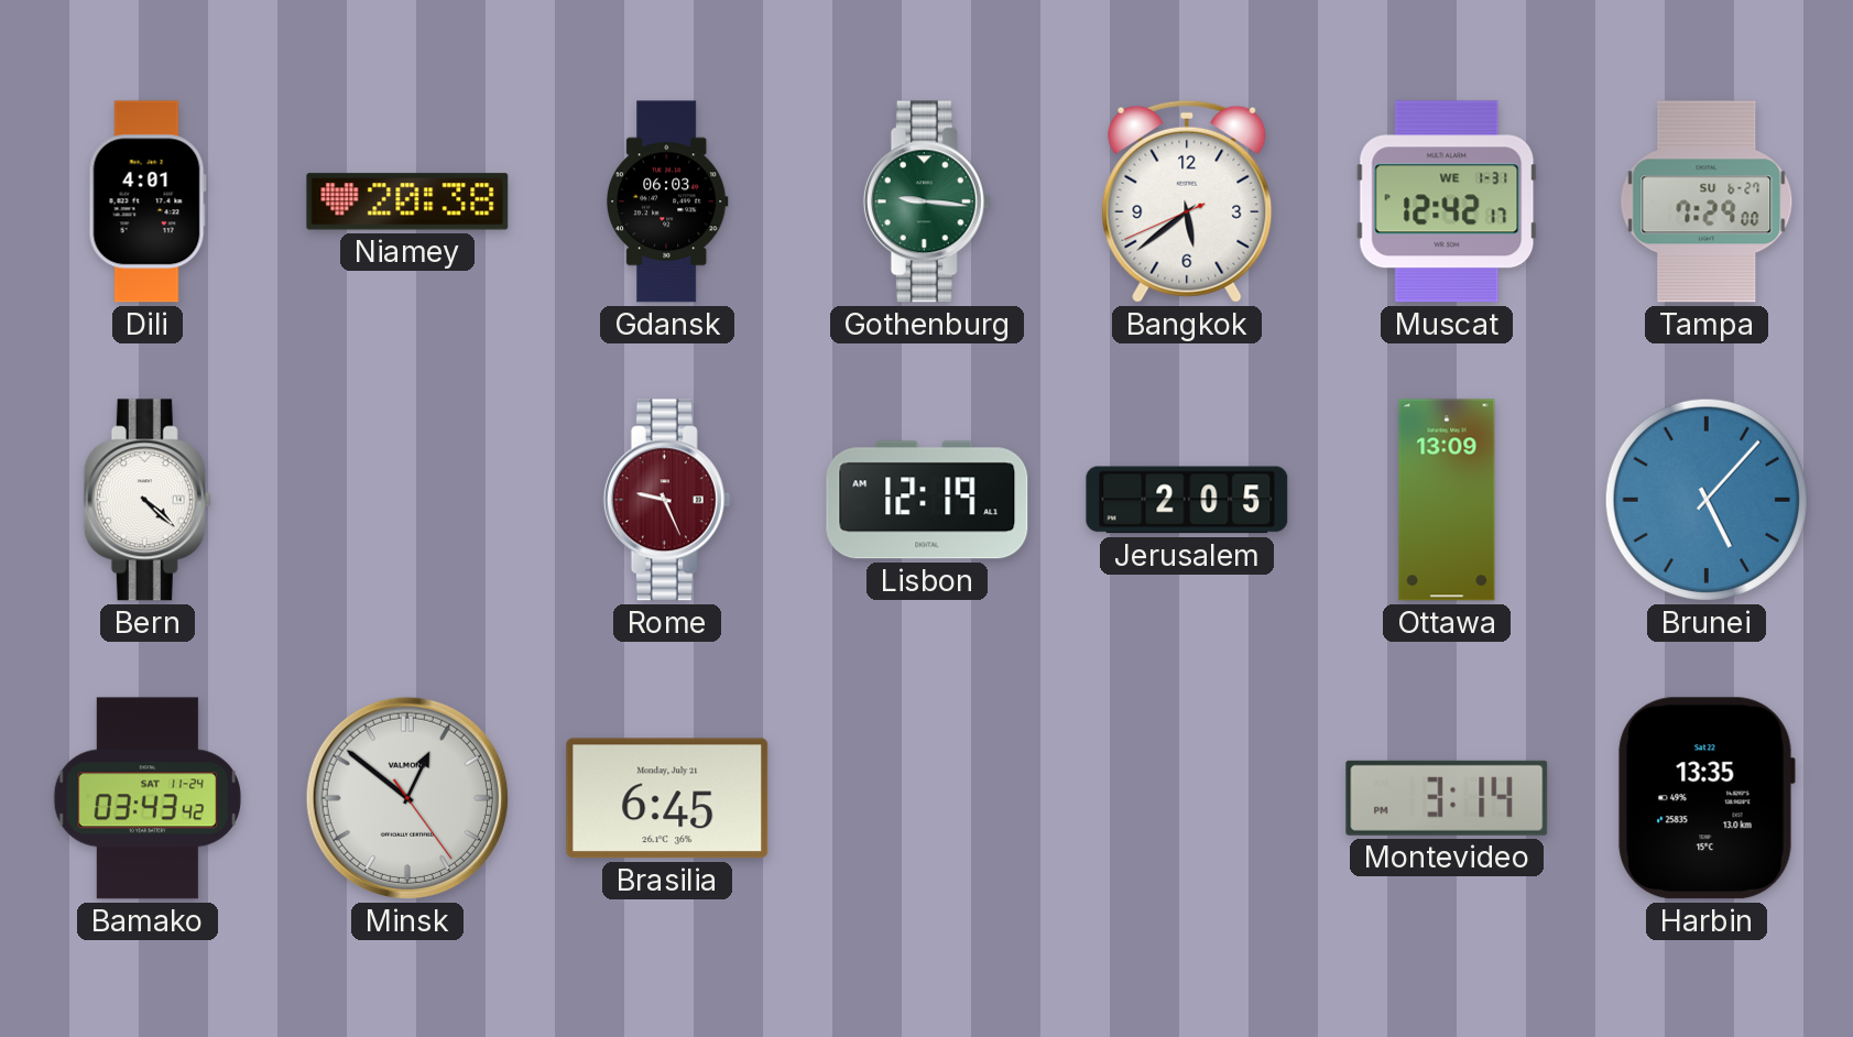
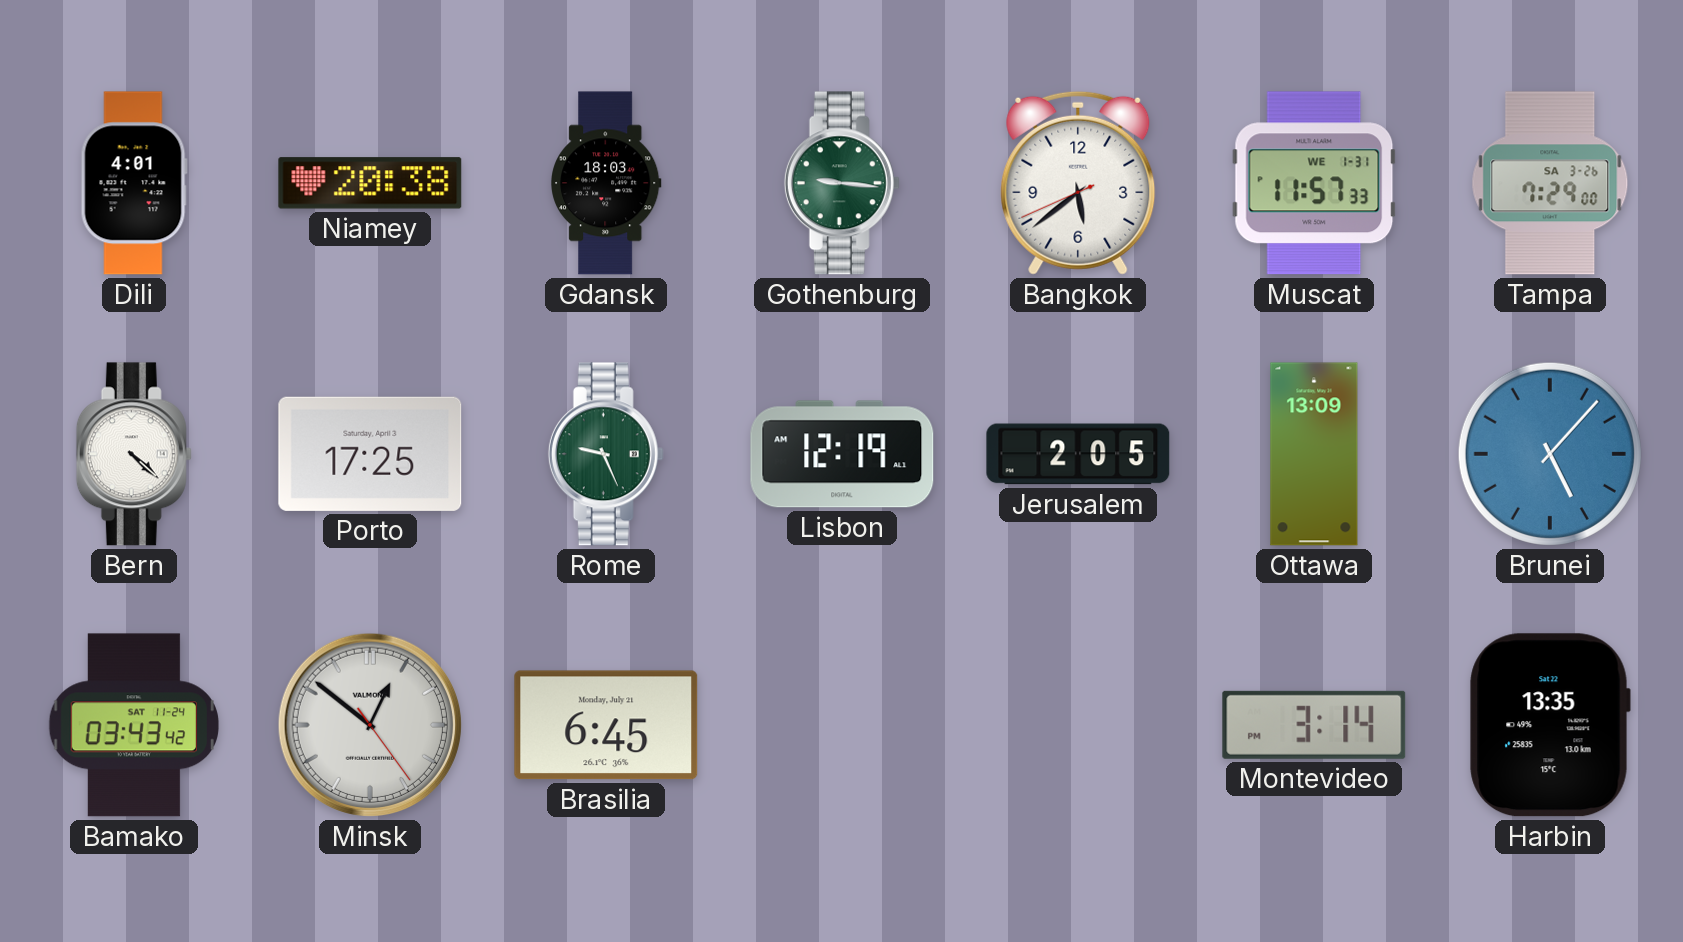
Gdansk: 06:03 -> 18:03
Muscat: 12:42 -> 11:57
Tampa date: SU 6-27 -> SA 3-26
Porto: none -> 17:25
Rome dial: burgundy -> green
